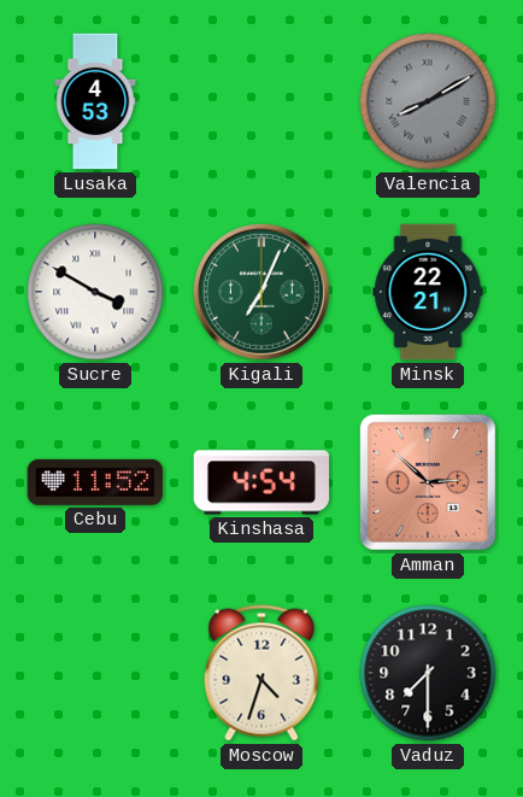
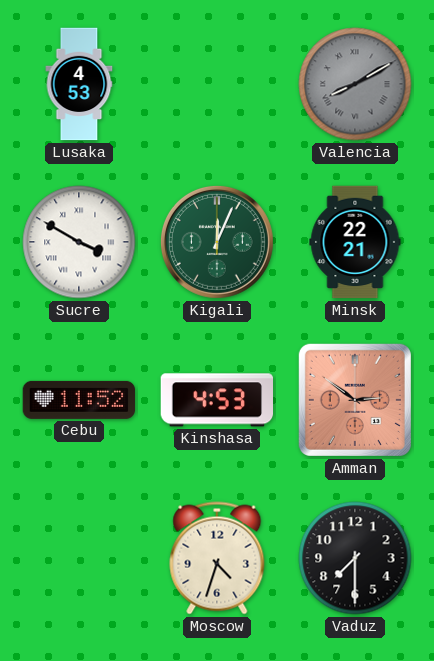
Kigali: 7:04 -> 12:04
Kinshasa: 4:54 -> 4:53
Amman: 2:52 -> 2:51
